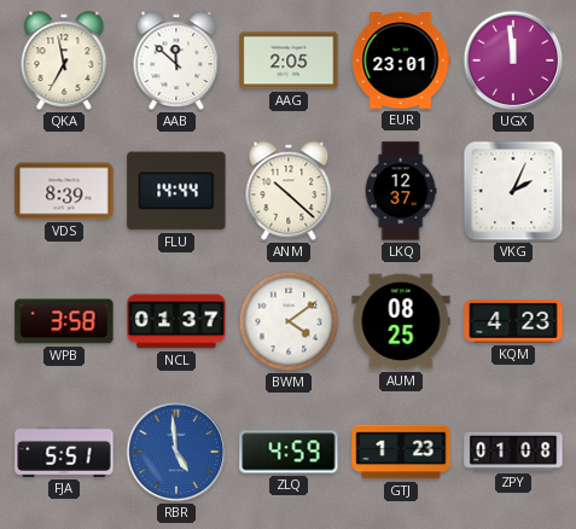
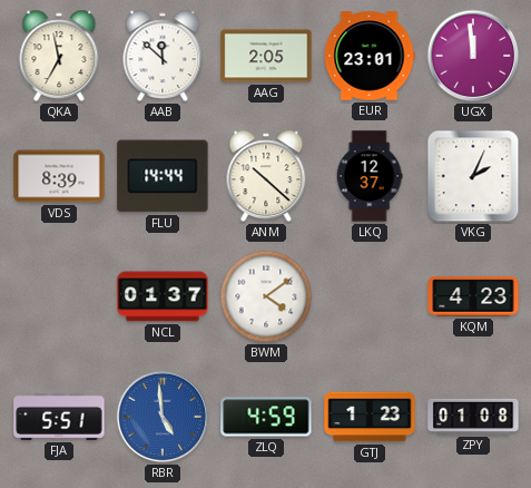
WPB: 3:58 -> none
AUM: 08:25 -> none
